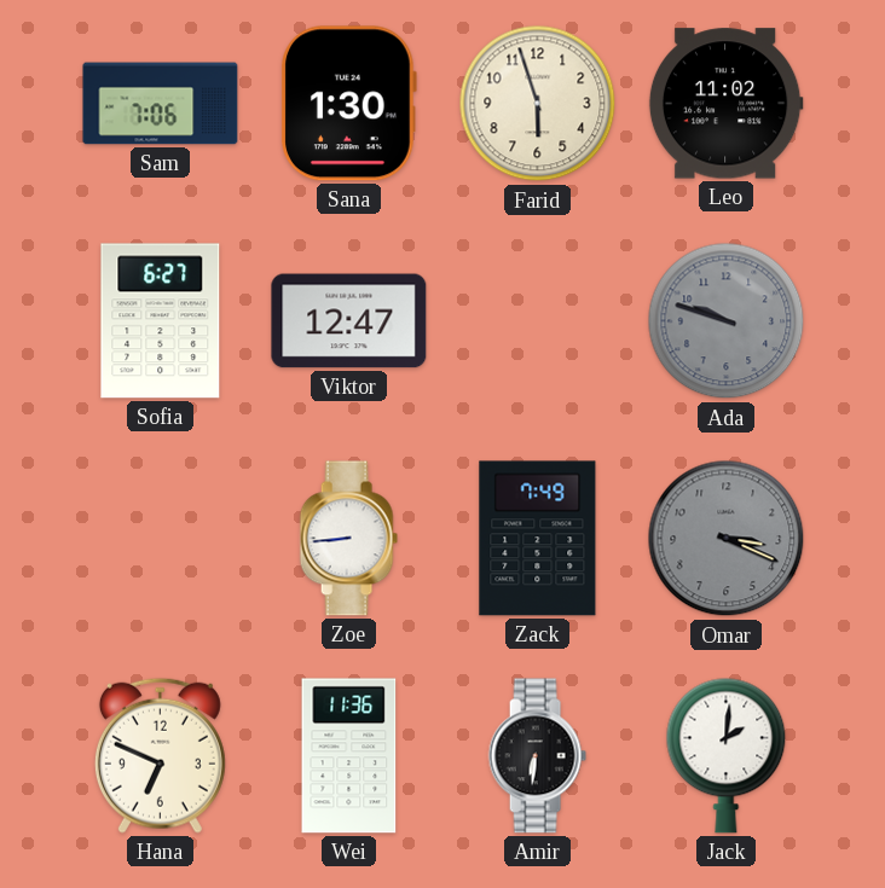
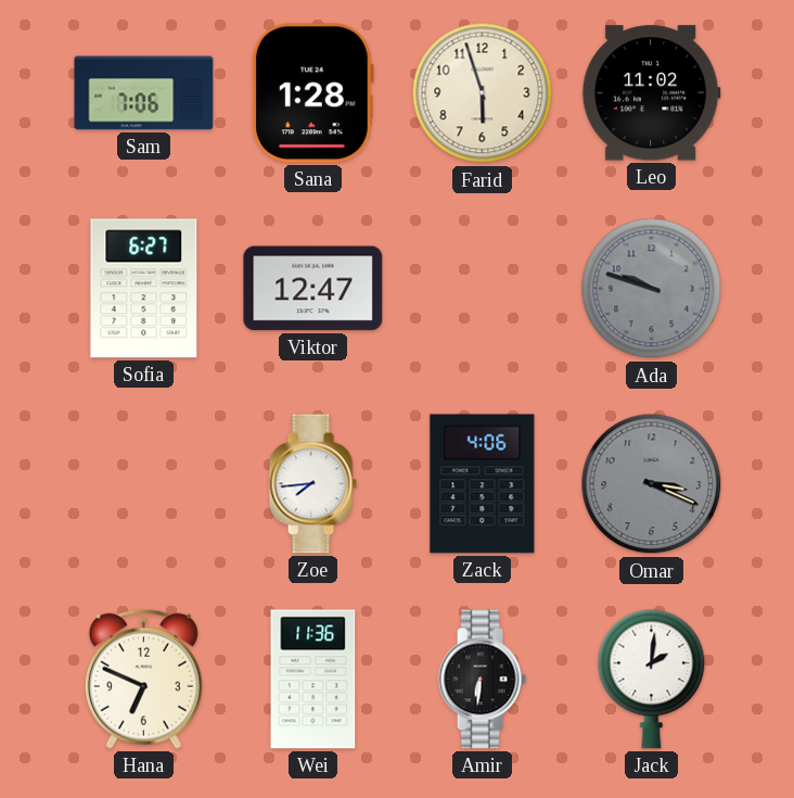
Sana: 1:30 -> 1:28
Zoe: 8:44 -> 7:44
Zack: 7:49 -> 4:06
